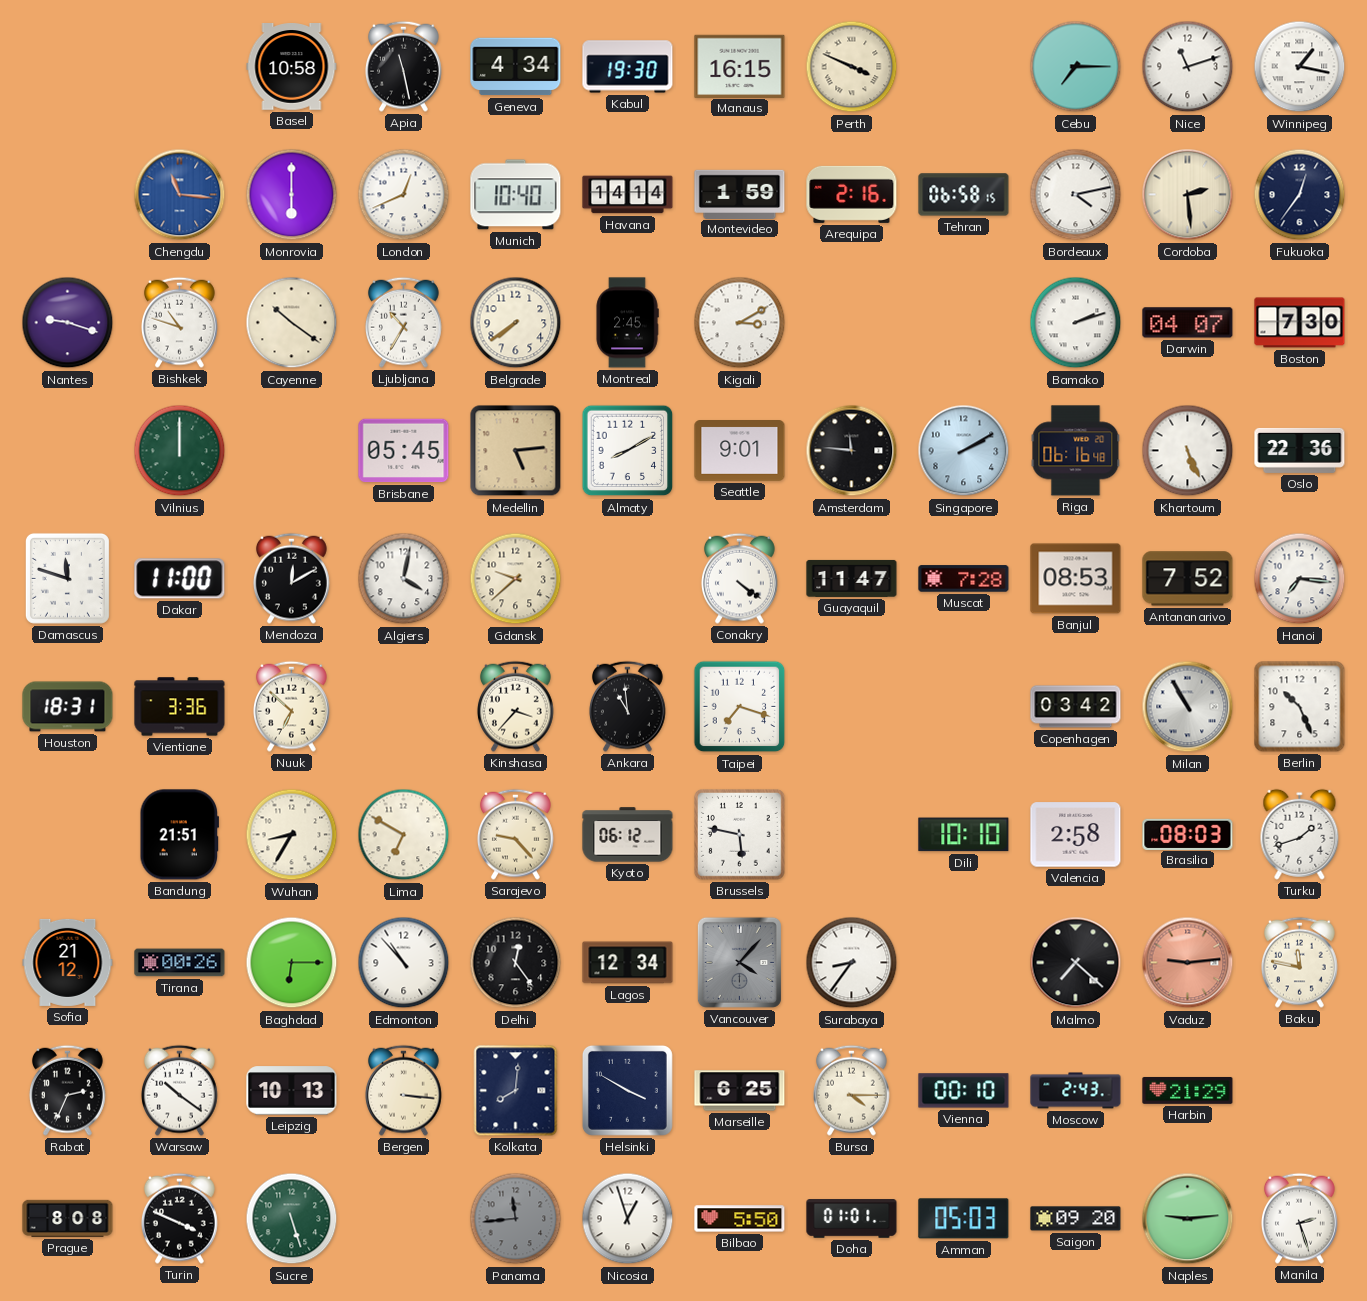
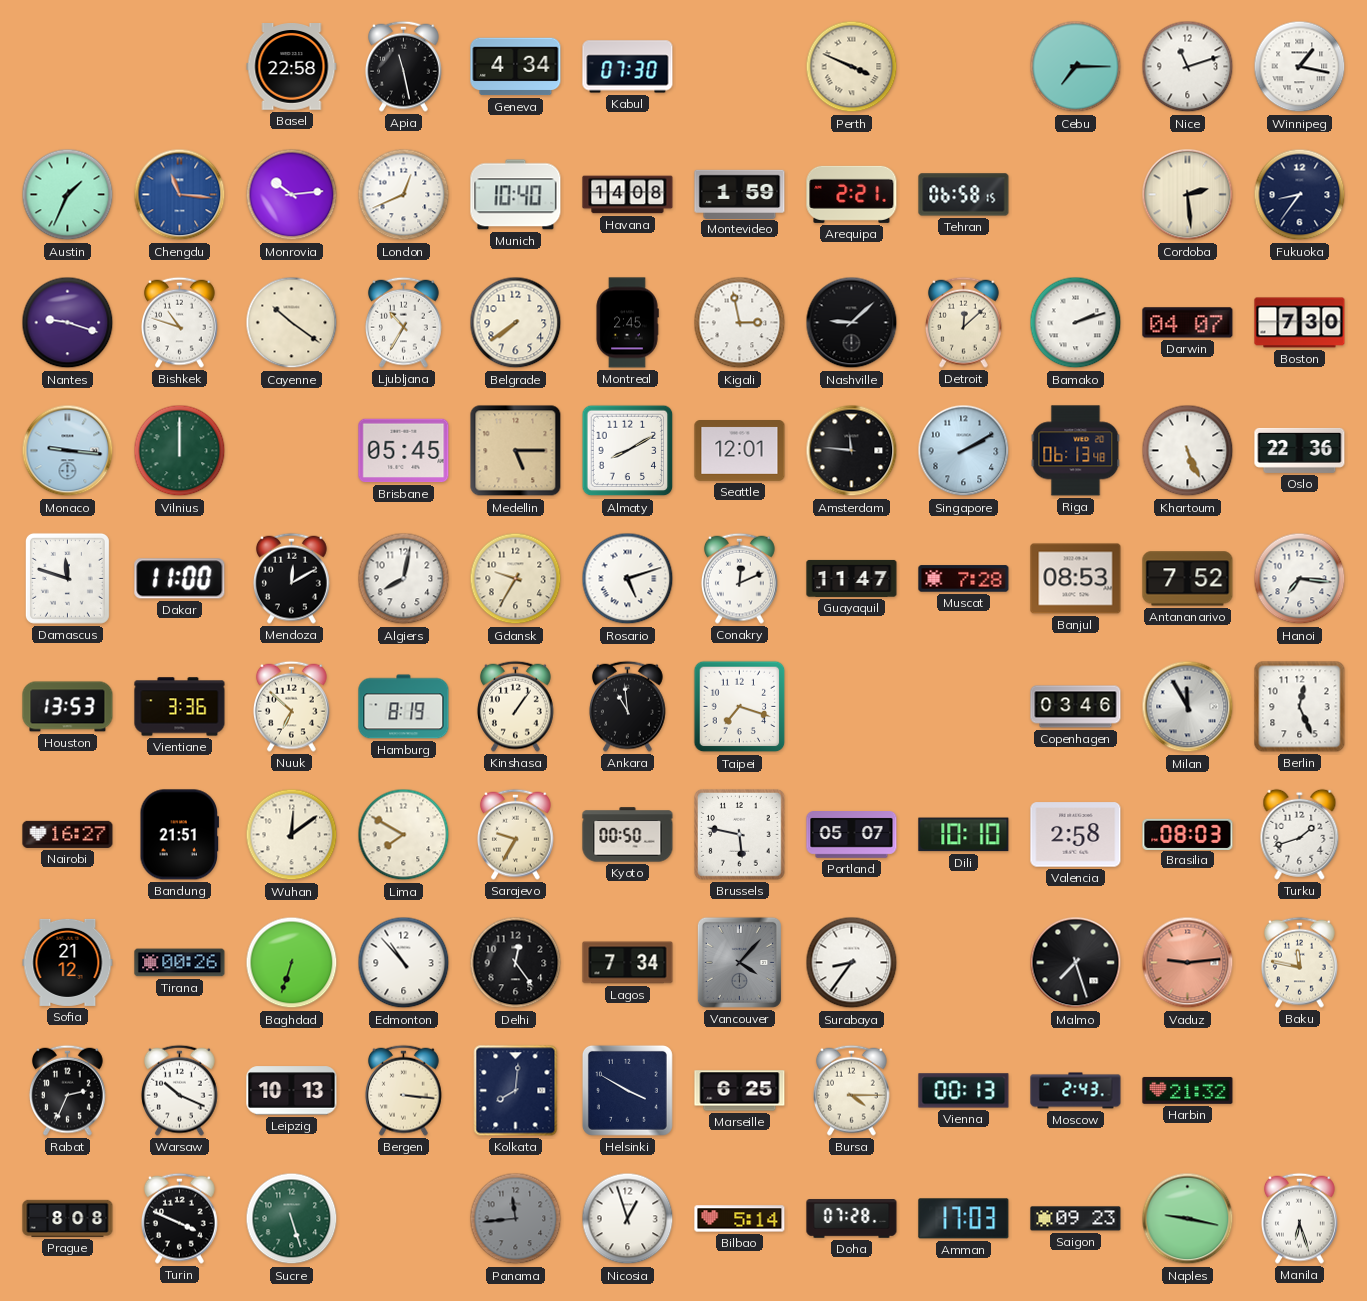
Basel: 10:58 -> 22:58
Kabul: 19:30 -> 07:30
Manaus: 16:15 -> none
Austin: none -> 1:34
Monrovia: 6:00 -> 10:14
Havana: 14:14 -> 14:08
Arequipa: 2:16 -> 2:21
Bordeaux: 4:13 -> none
Fukuoka: 12:36 -> 8:36
Kigali: 3:10 -> 2:58
Nashville: none -> 9:08
Detroit: none -> 12:08
Monaco: none -> 9:16
Medellin: 5:14 -> 5:15
Seattle: 9:01 -> 12:01
Riga: 06:16 -> 06:13
Algiers: 4:02 -> 8:02
Gdansk: 9:38 -> 9:35
Rosario: none -> 5:12
Conakry: 4:21 -> 12:11
Houston: 18:31 -> 13:53
Hamburg: none -> 8:19
Kinshasa: 3:37 -> 1:06
Copenhagen: 03:42 -> 03:46
Milan: 10:55 -> 11:55
Berlin: 10:26 -> 12:26
Nairobi: none -> 16:27
Wuhan: 8:35 -> 12:09
Lima: 6:50 -> 7:50
Sarajevo: 9:23 -> 9:35
Kyoto: 06:12 -> 00:50
Portland: none -> 05:07
Baghdad: 6:15 -> 6:33
Lagos: 12:34 -> 7:34
Malmo: 7:22 -> 7:27
Warsaw: 10:21 -> 10:19
Vienna: 00:10 -> 00:13
Harbin: 21:29 -> 21:32
Bilbao: 5:50 -> 5:14
Doha: 01:01 -> 07:28
Amman: 05:03 -> 17:03
Saigon: 09:20 -> 09:23
Naples: 9:14 -> 9:17
Manila: 2:27 -> 6:27
